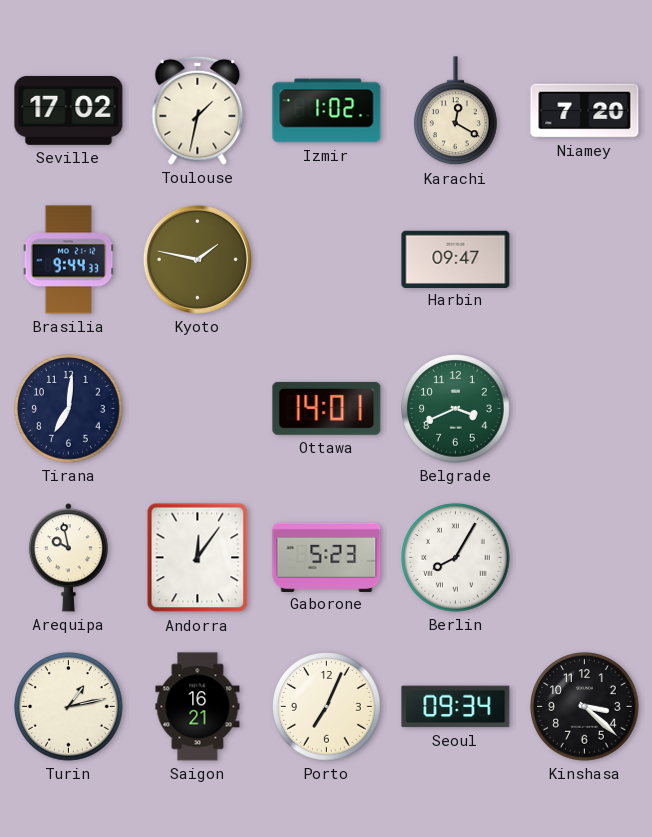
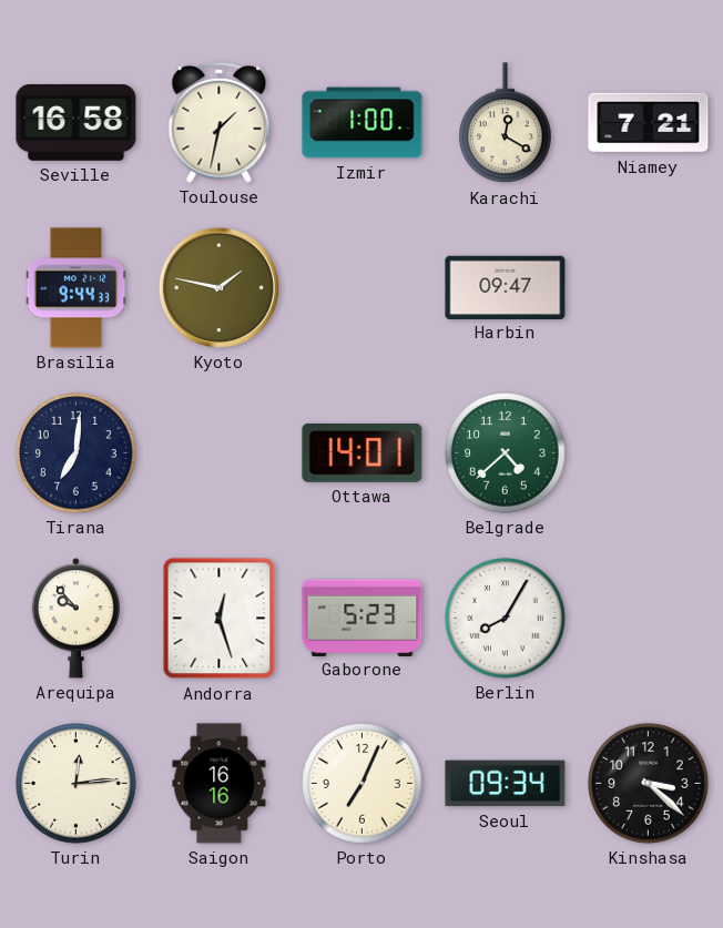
Seville: 17:02 -> 16:58
Izmir: 1:02 -> 1:00
Niamey: 7:20 -> 7:21
Belgrade: 3:41 -> 4:38
Arequipa: 9:58 -> 9:53
Andorra: 12:06 -> 12:27
Turin: 1:13 -> 12:14
Saigon: 16:21 -> 16:16
